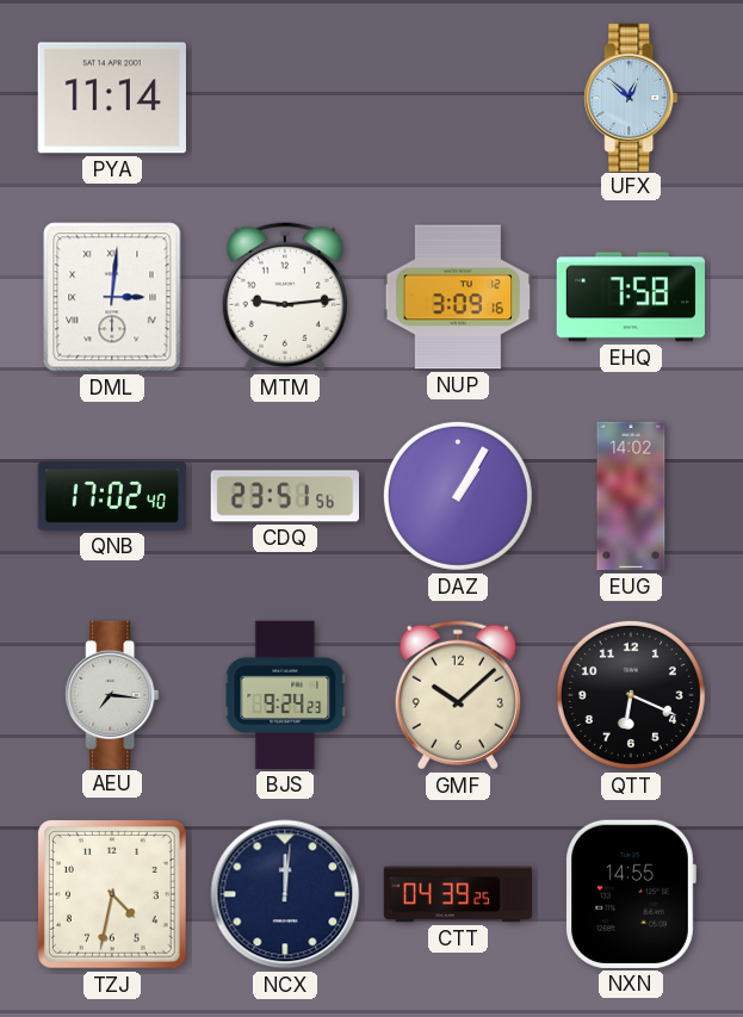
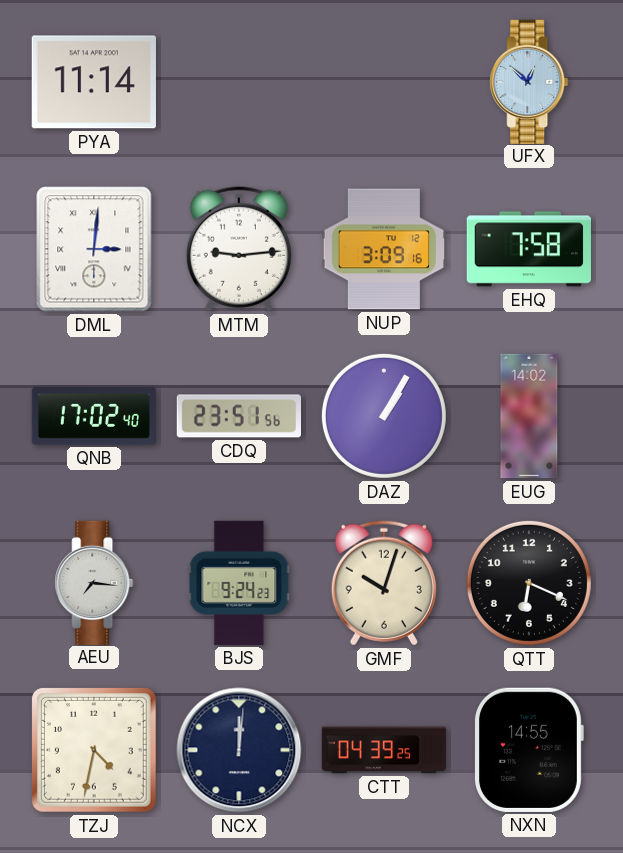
GMF: 10:08 -> 10:03
